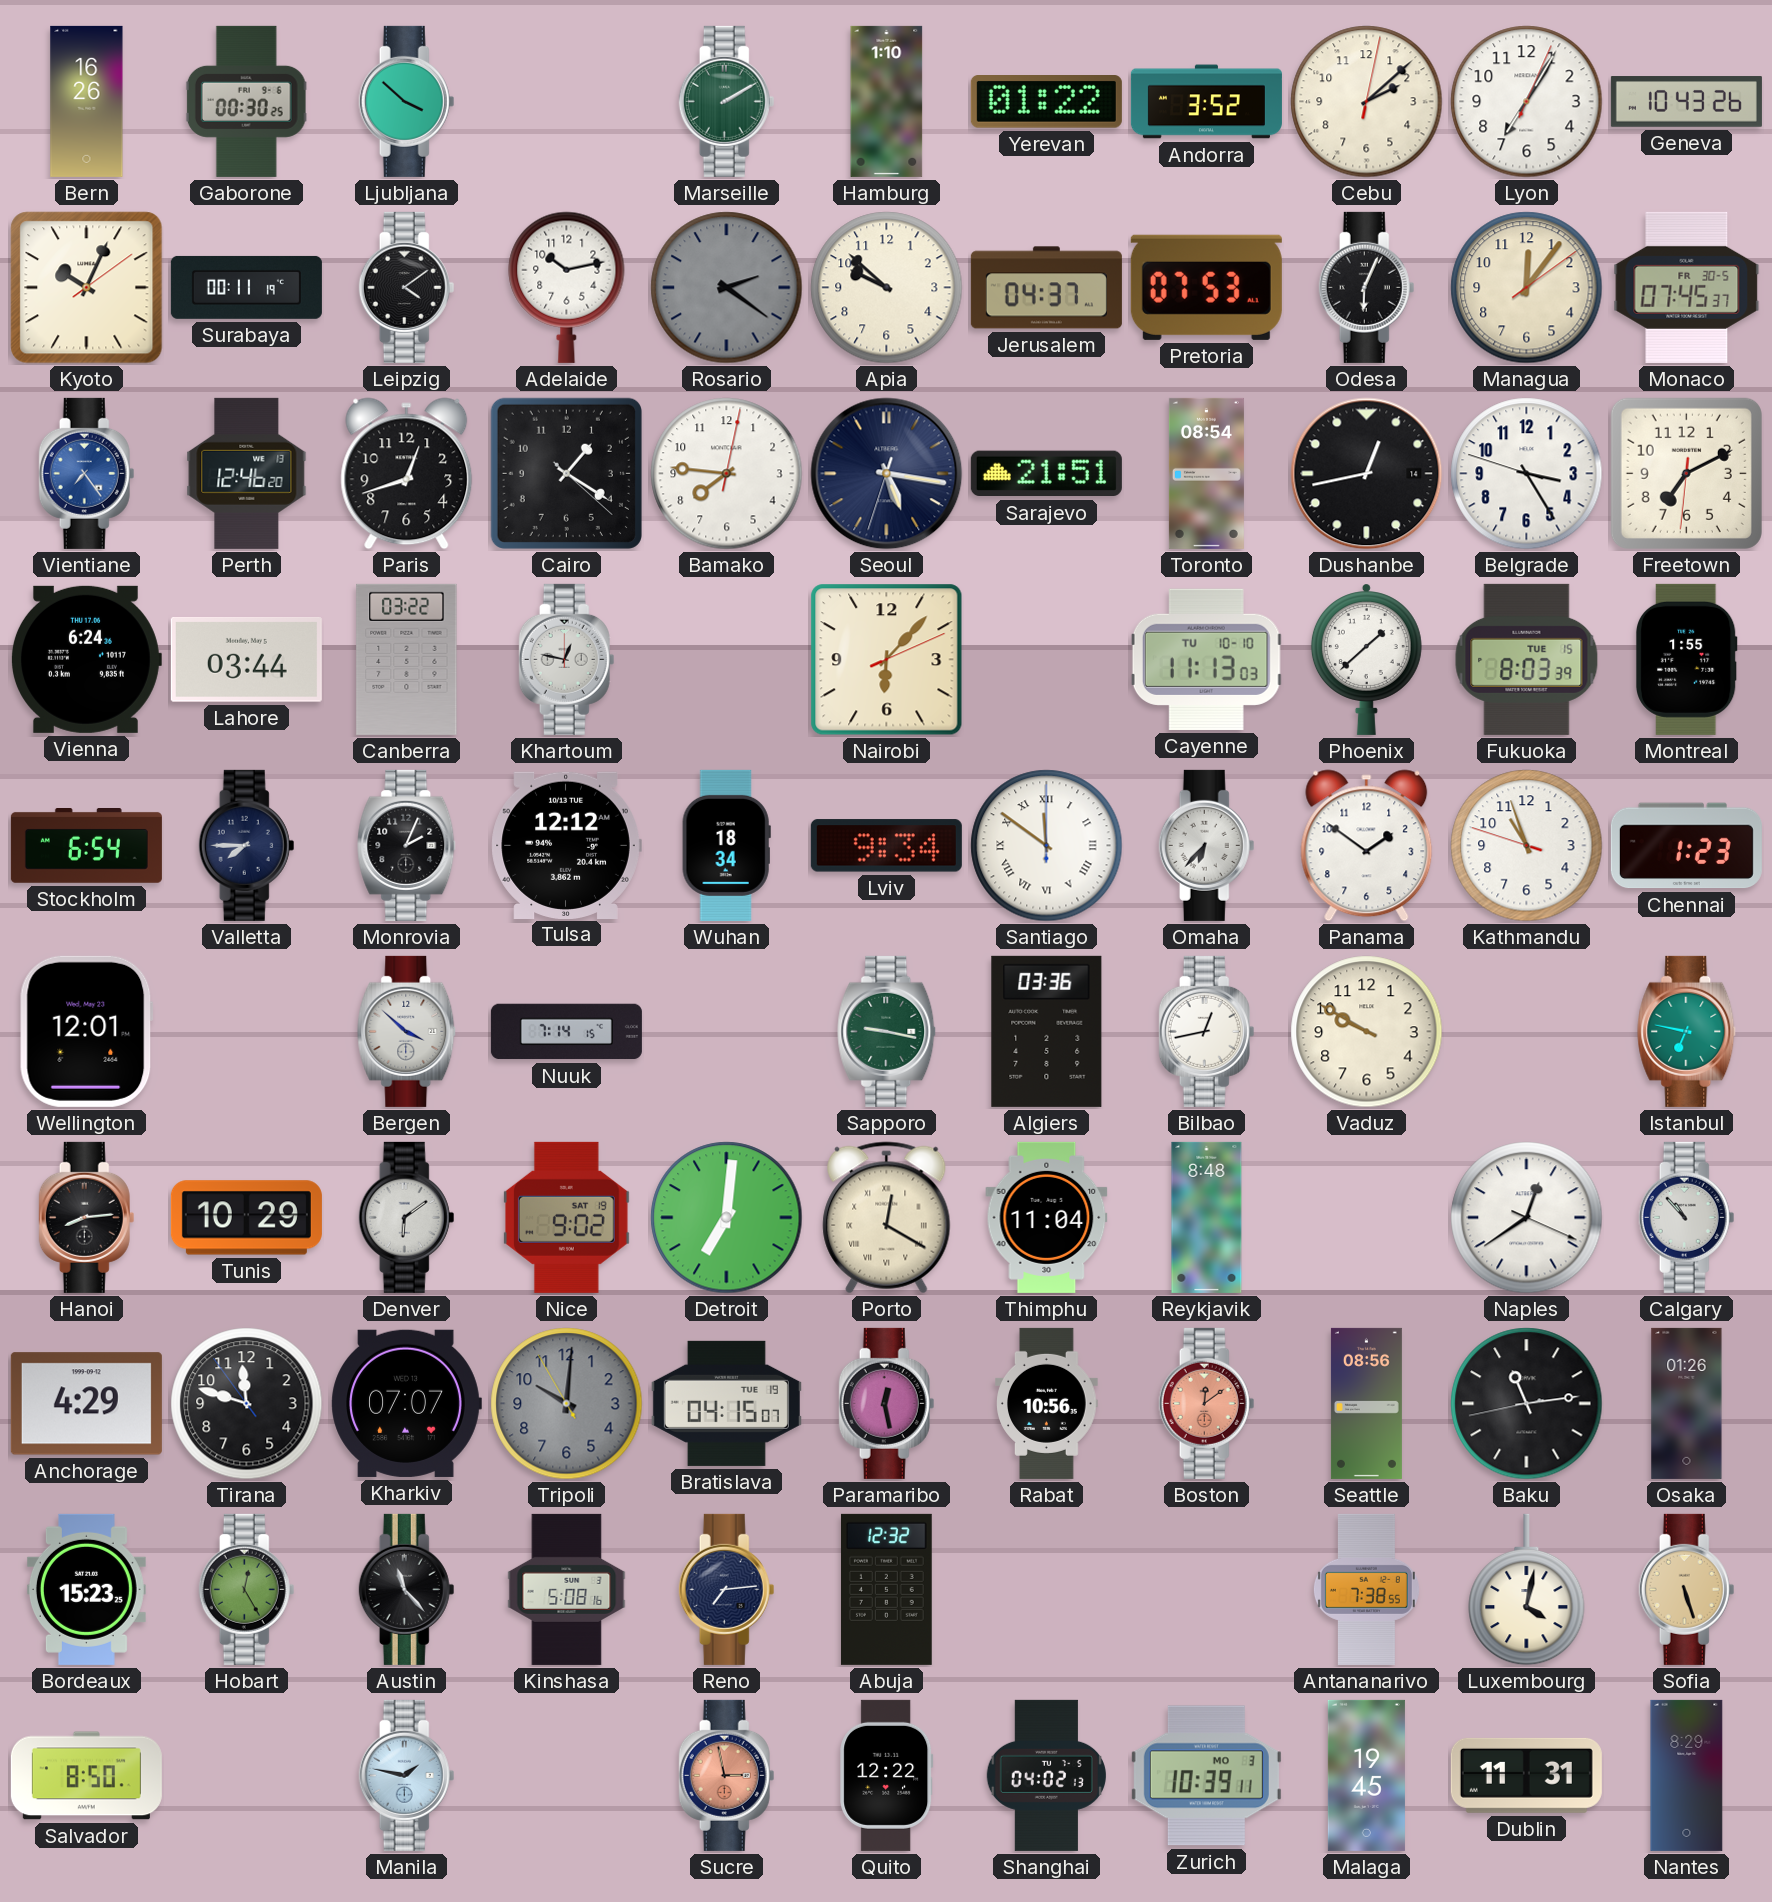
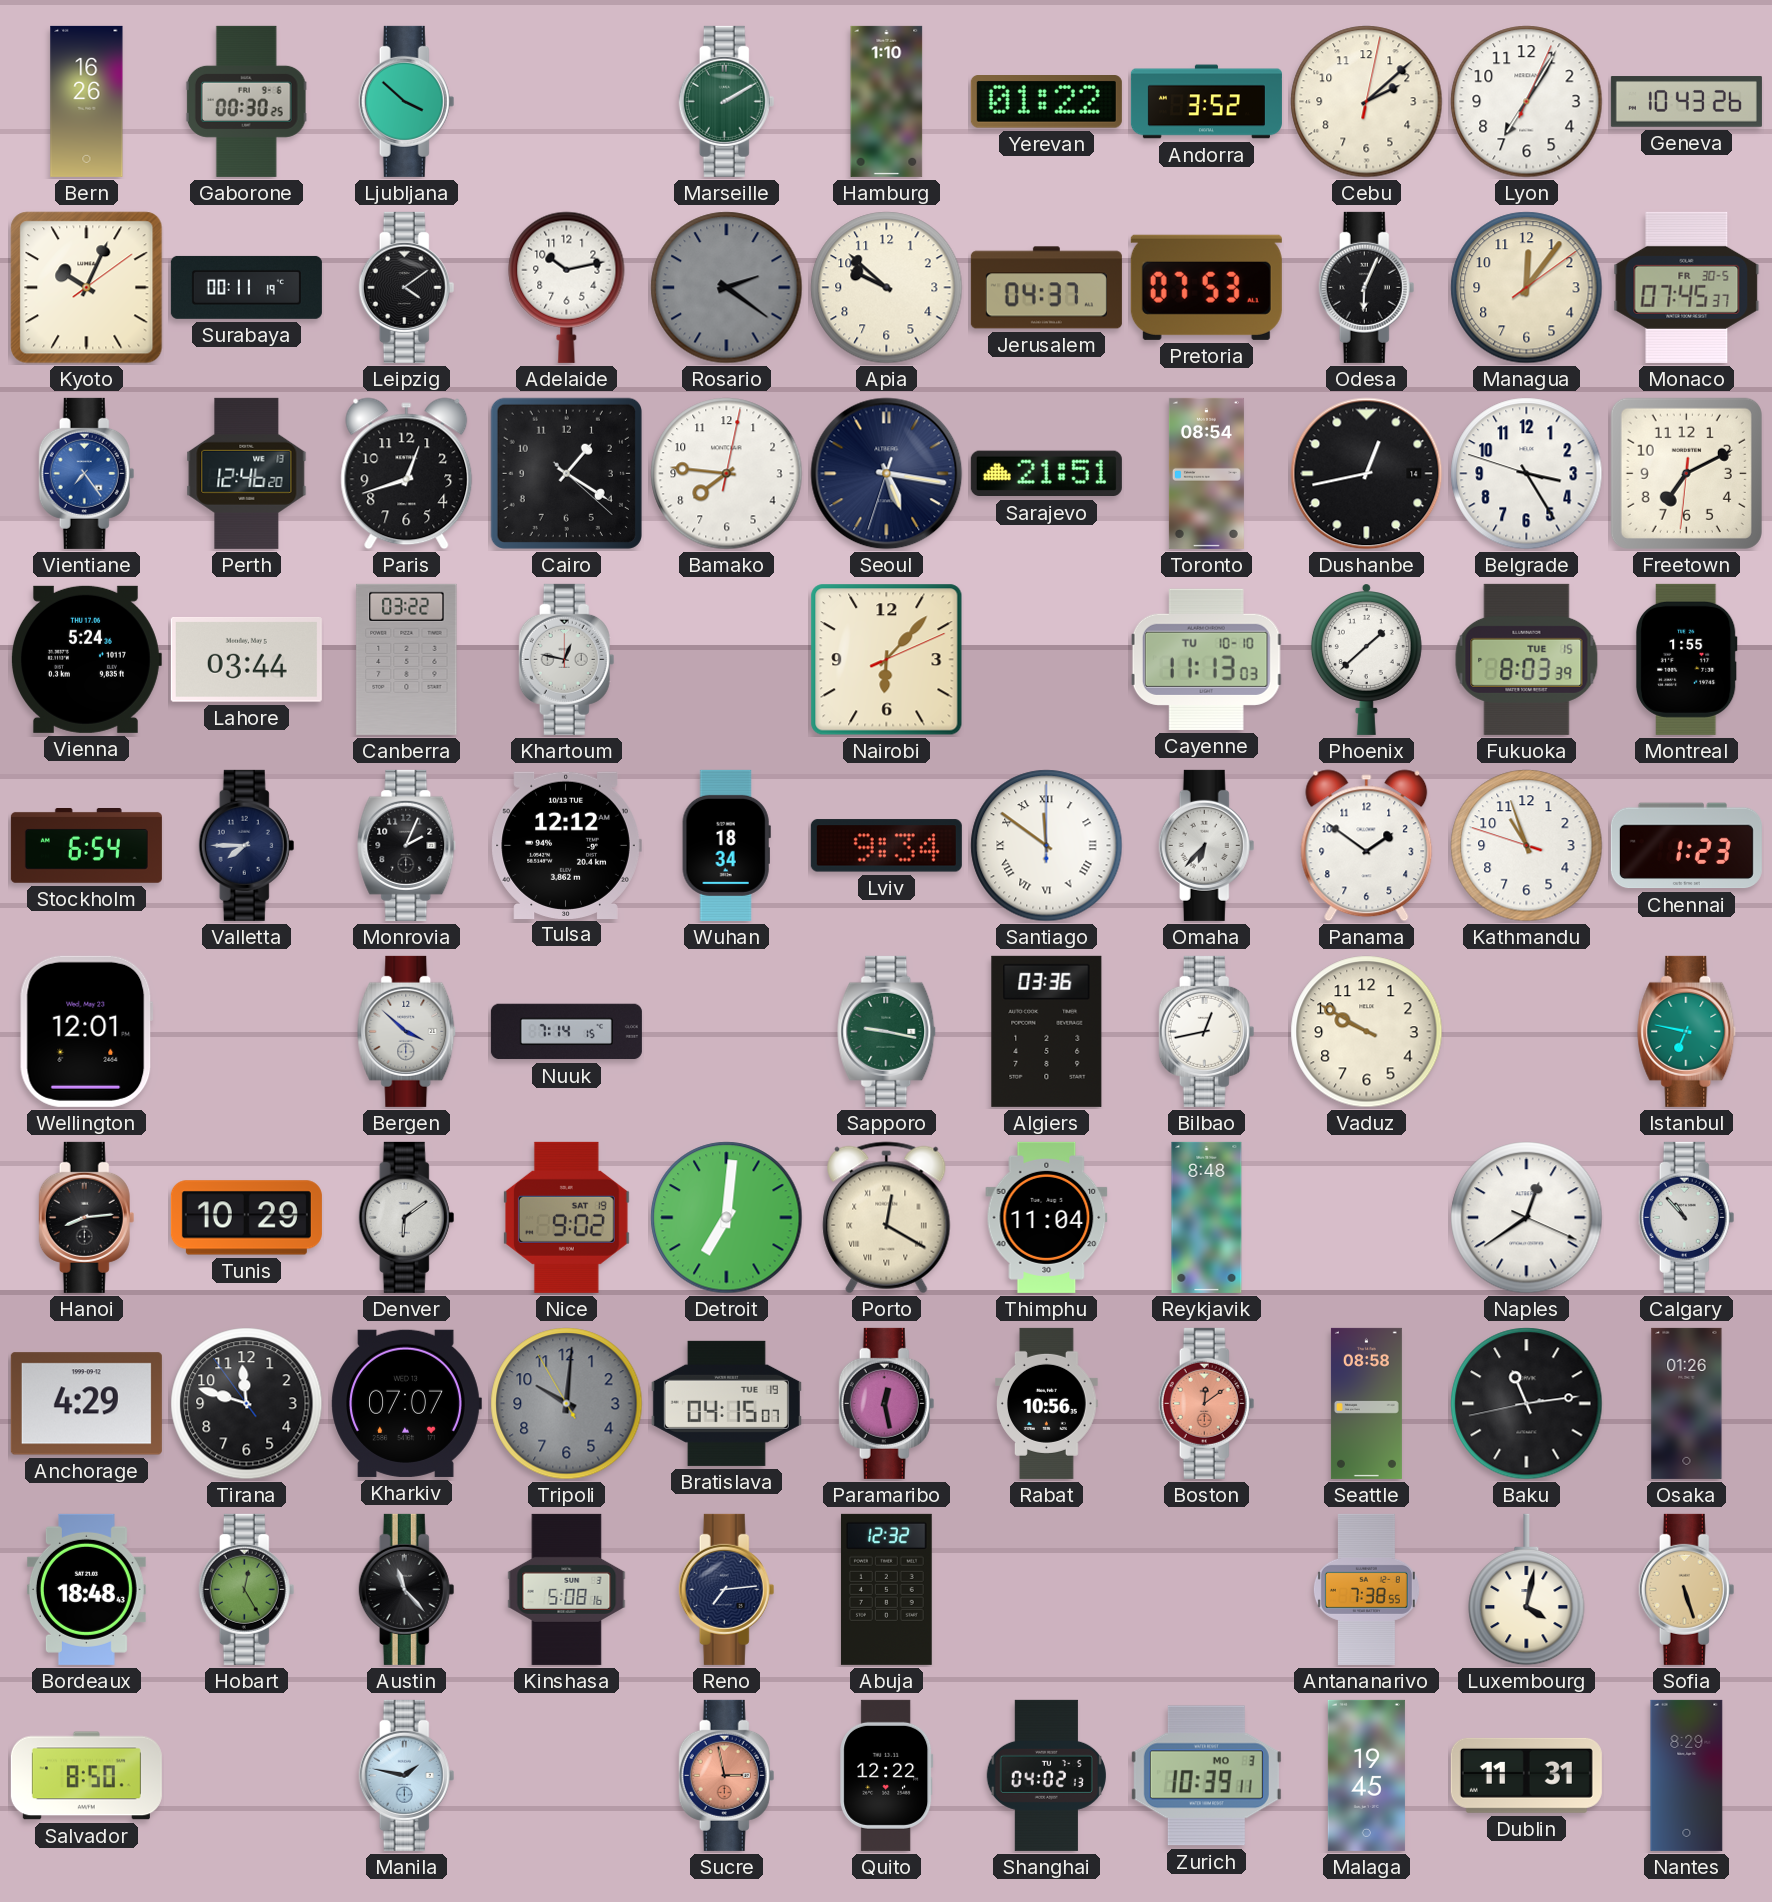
Vienna: 6:24 -> 5:24
Seattle: 08:56 -> 08:58
Bordeaux: 15:23 -> 18:48
